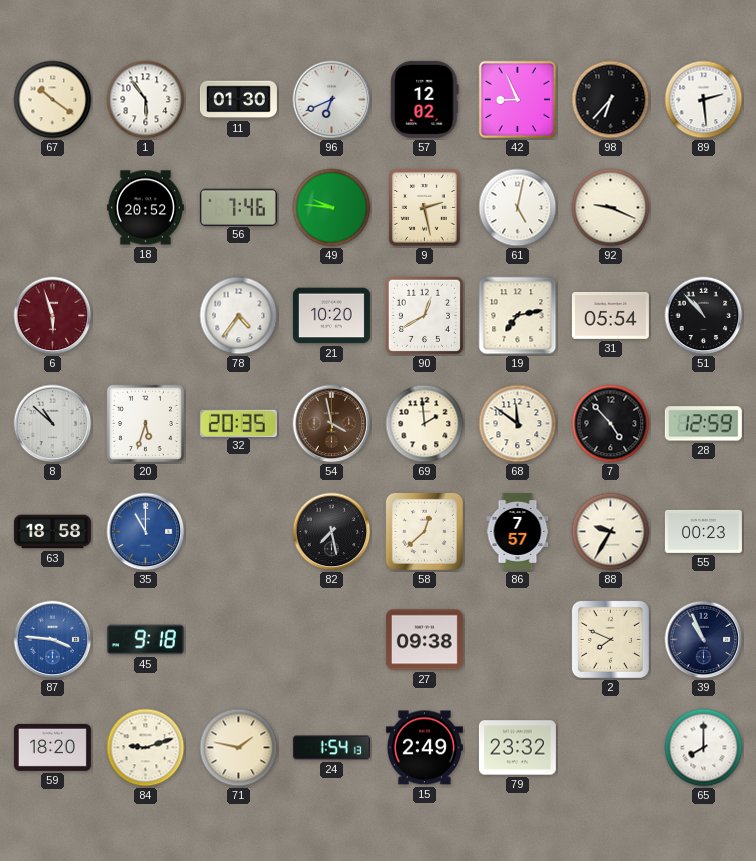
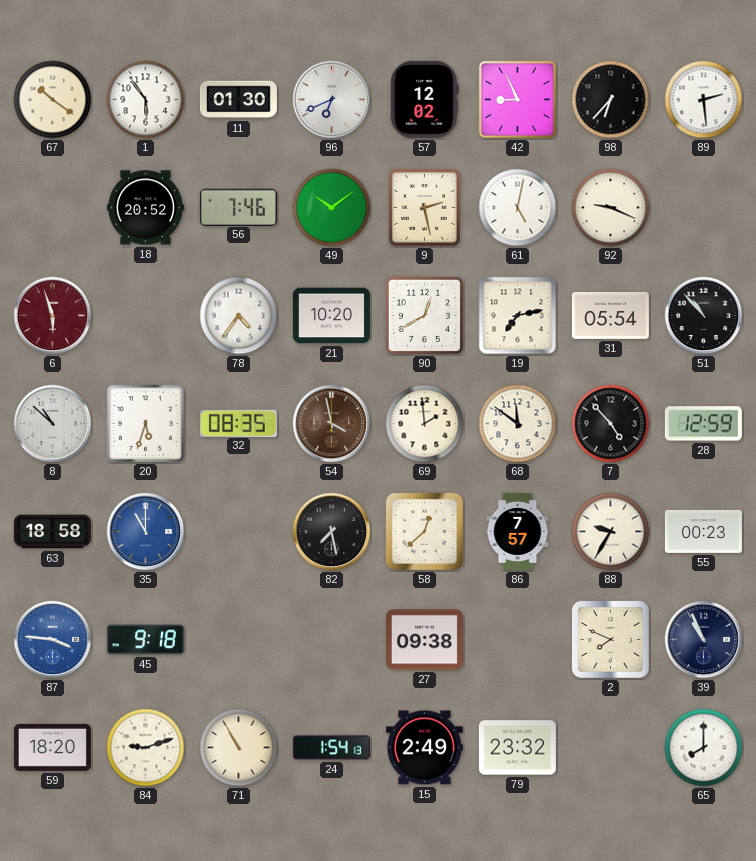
49: 9:46 -> 10:09
32: 20:35 -> 08:35
71: 1:47 -> 10:55
